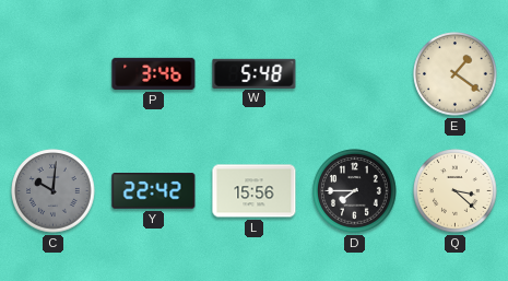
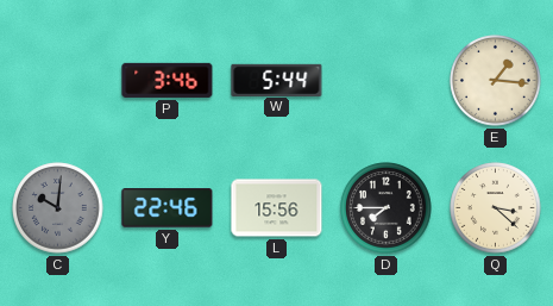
W: 5:48 -> 5:44
E: 1:21 -> 1:16
Y: 22:42 -> 22:46
